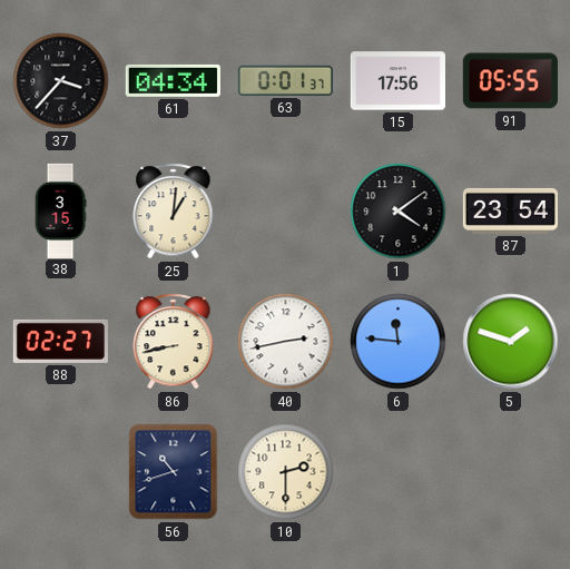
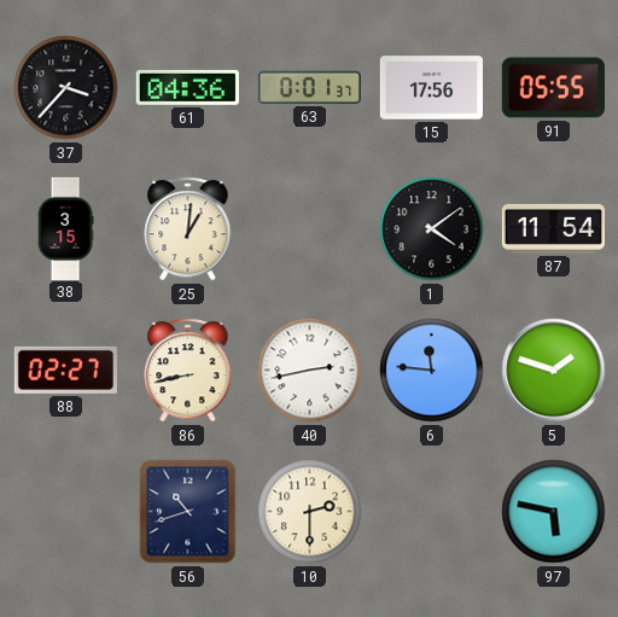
61: 04:34 -> 04:36
87: 23:54 -> 11:54
97: none -> 5:47
